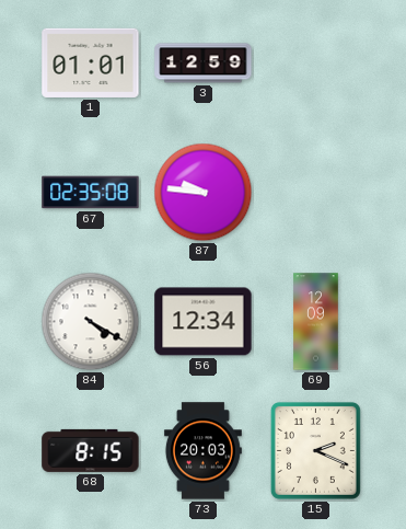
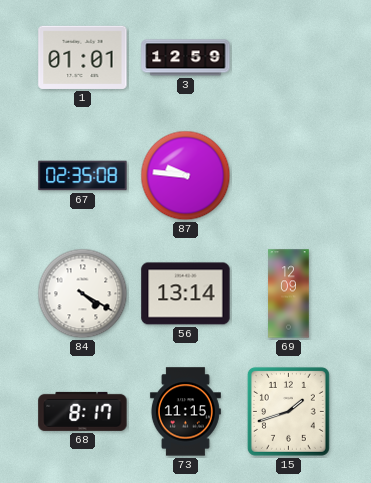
56: 12:34 -> 13:14
68: 8:15 -> 8:17
73: 20:03 -> 11:15
15: 2:19 -> 1:42
